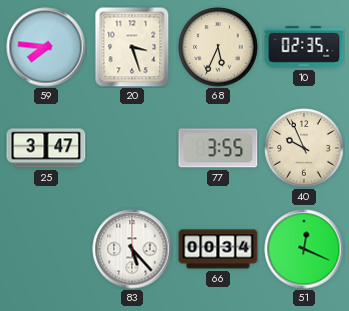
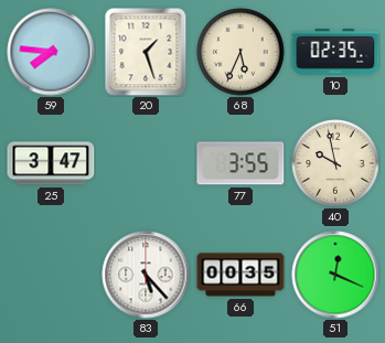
20: 3:27 -> 1:27
40: 9:56 -> 9:58
66: 00:34 -> 00:35
